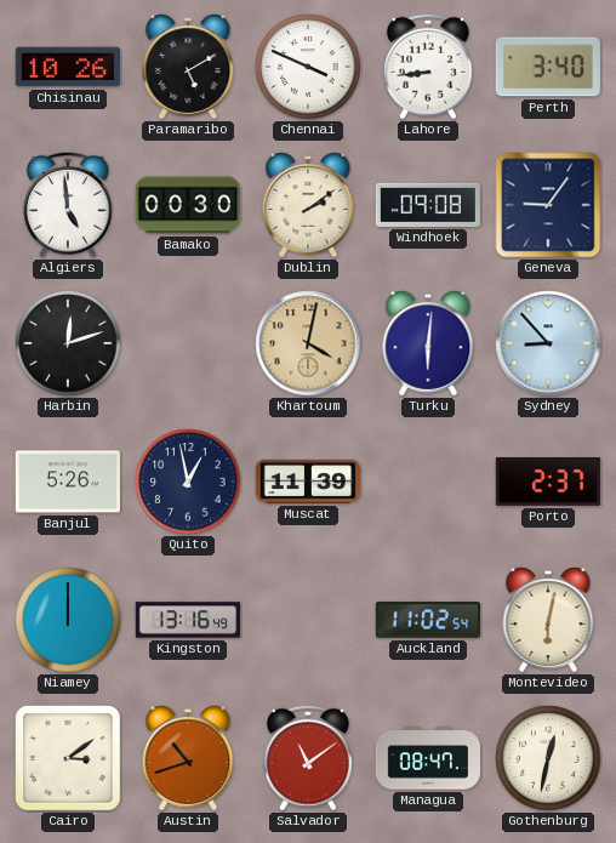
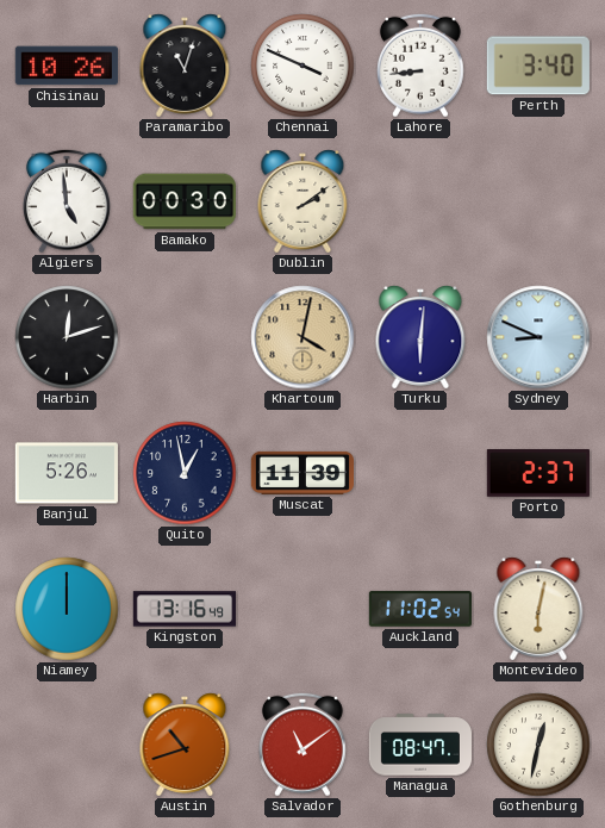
Paramaribo: 5:10 -> 11:03
Windhoek: 09:08 -> none
Geneva: 9:06 -> none
Sydney: 8:53 -> 8:49
Cairo: 3:09 -> none
